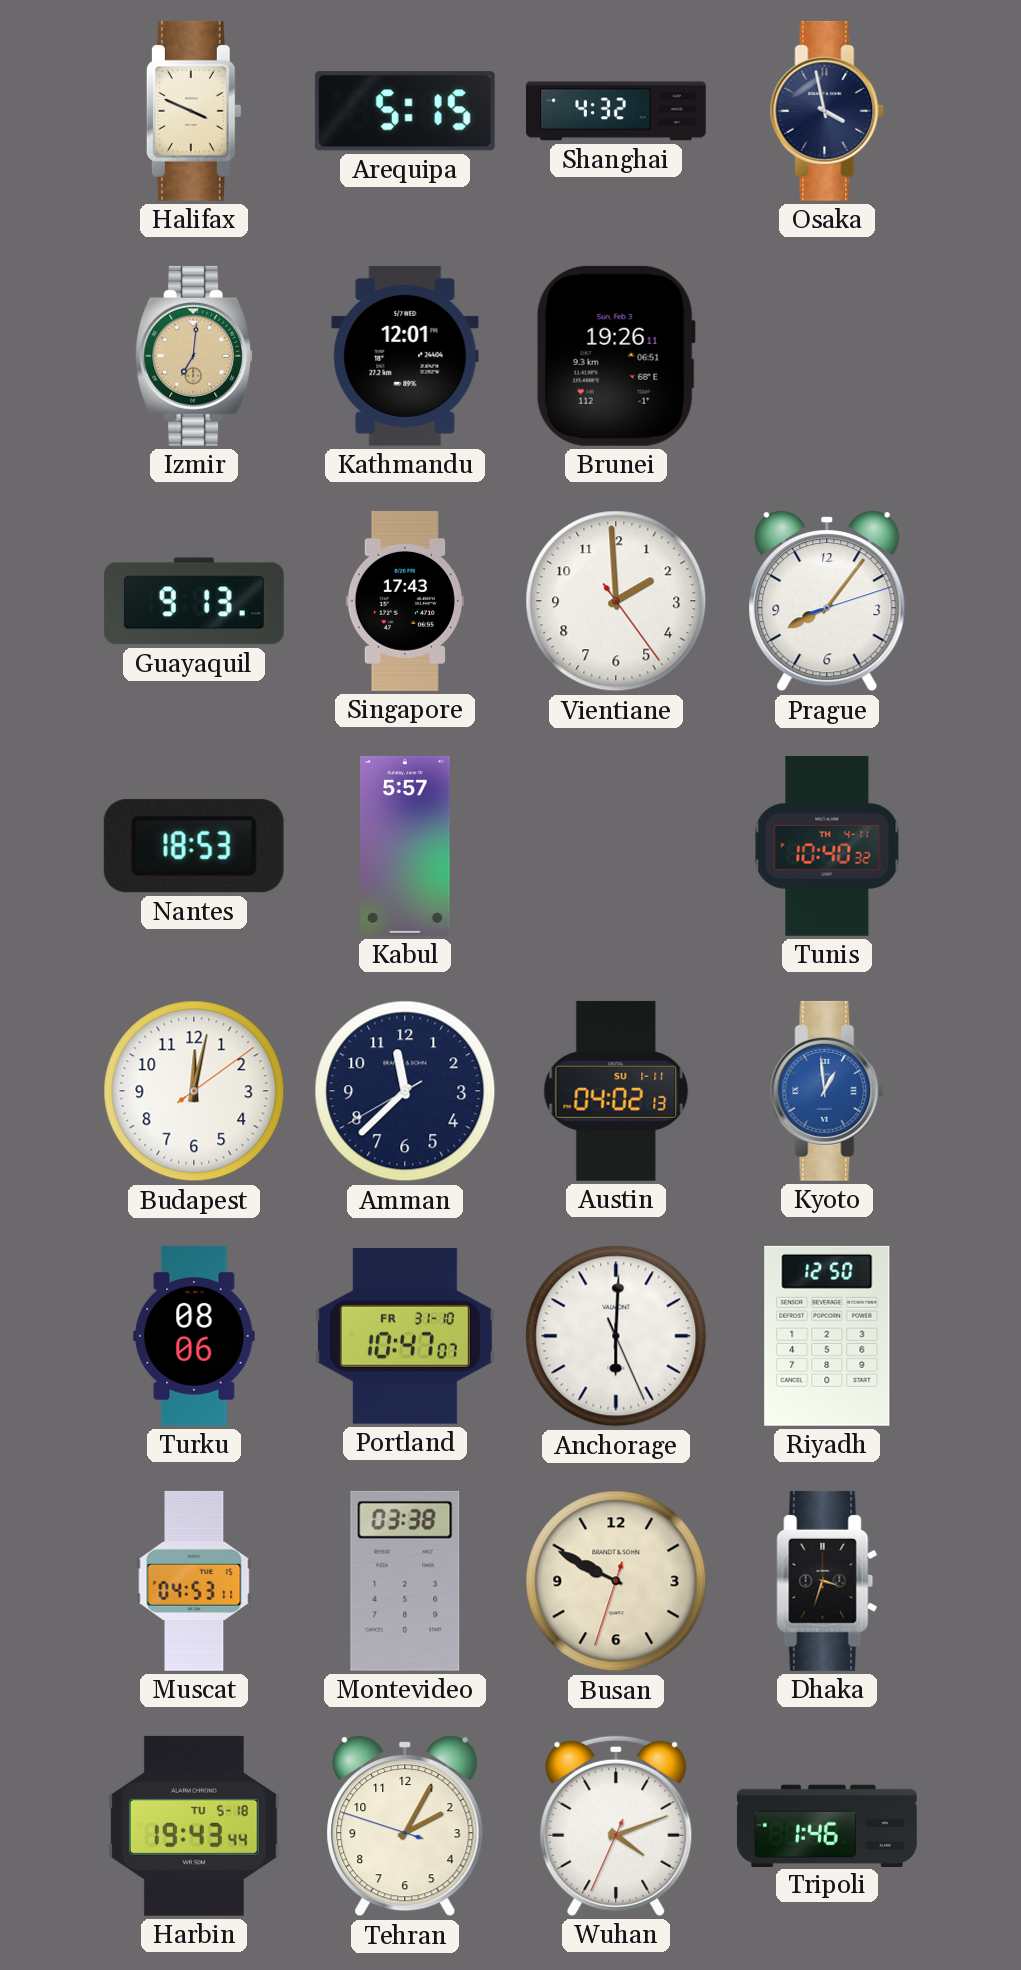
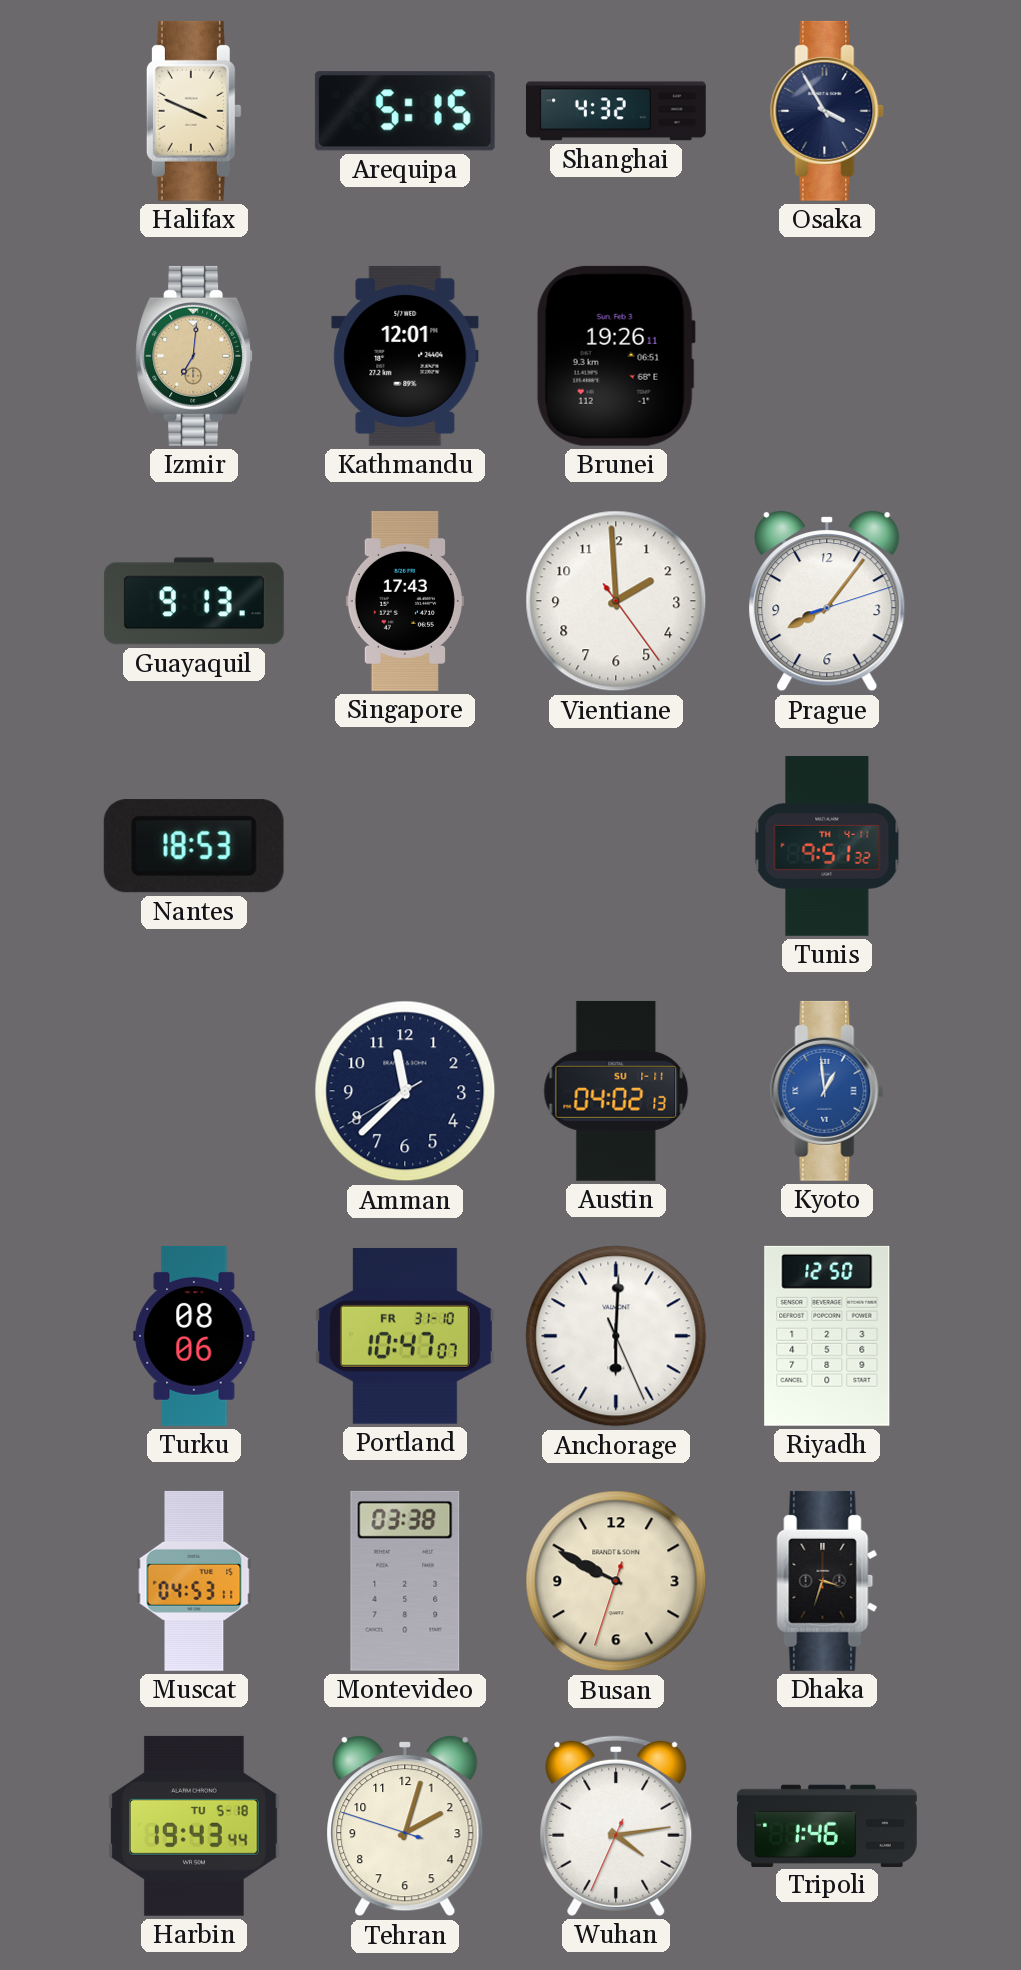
Osaka: 3:58 -> 3:55
Kabul: 5:57 -> none
Tunis: 10:40 -> 9:51
Budapest: 12:02 -> none
Tehran: 2:04 -> 2:02
Wuhan: 4:11 -> 4:13
